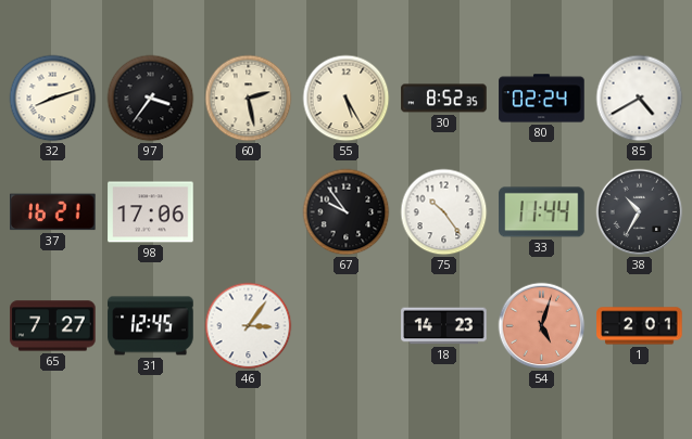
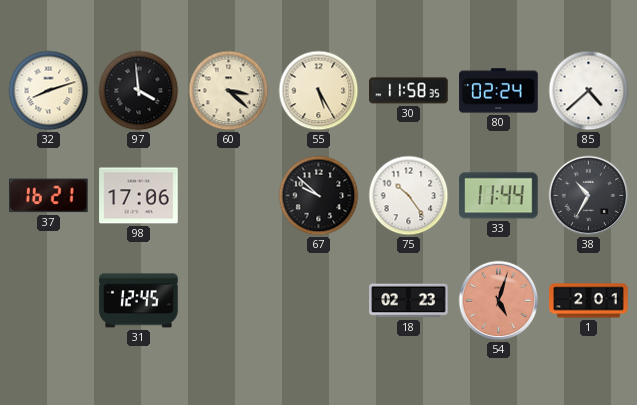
97: 3:36 -> 3:59
60: 2:28 -> 3:22
30: 8:52 -> 11:58
85: 4:40 -> 4:38
67: 9:54 -> 9:52
65: 7:27 -> none
46: 3:06 -> none
18: 14:23 -> 02:23
